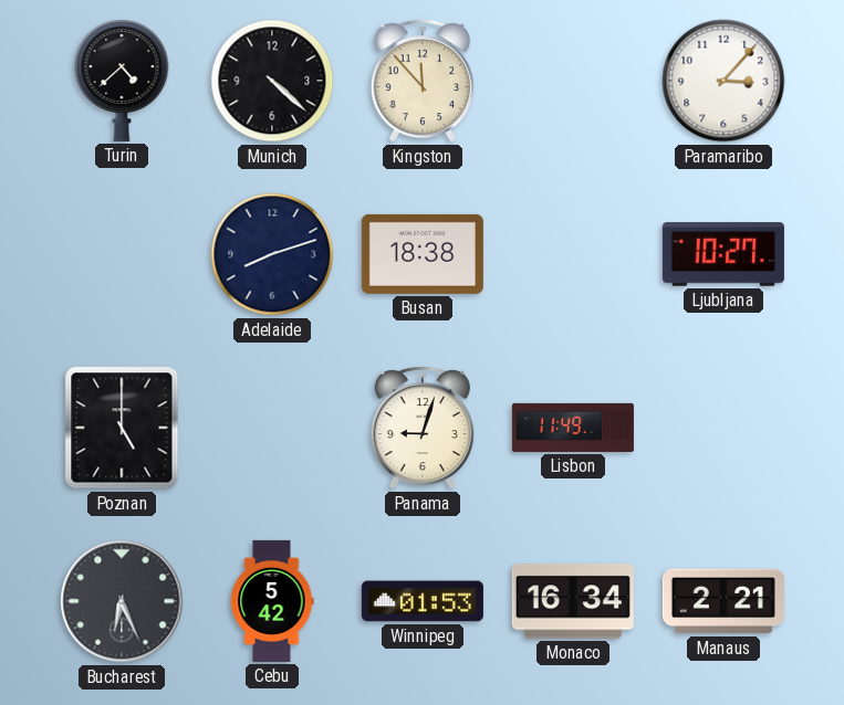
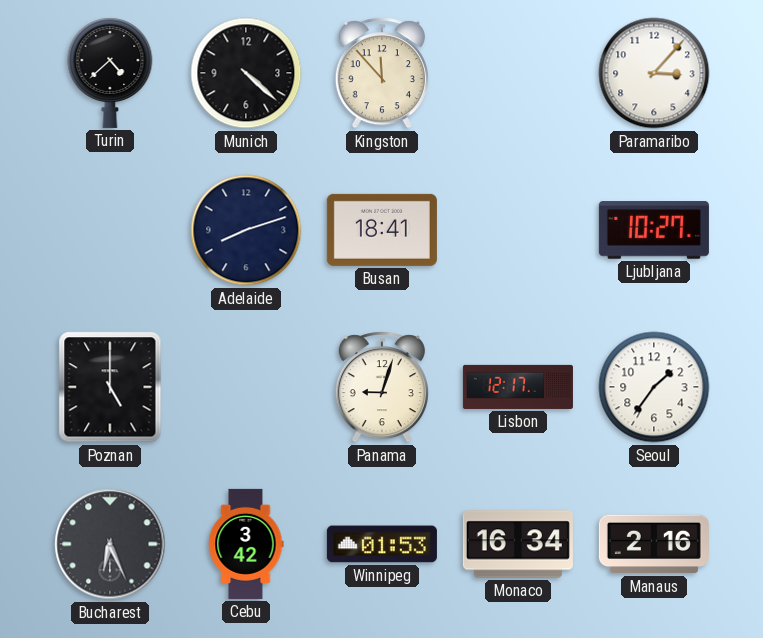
Busan: 18:38 -> 18:41
Lisbon: 11:49 -> 12:17
Seoul: none -> 1:36
Cebu: 5:42 -> 3:42
Manaus: 2:21 -> 2:16
